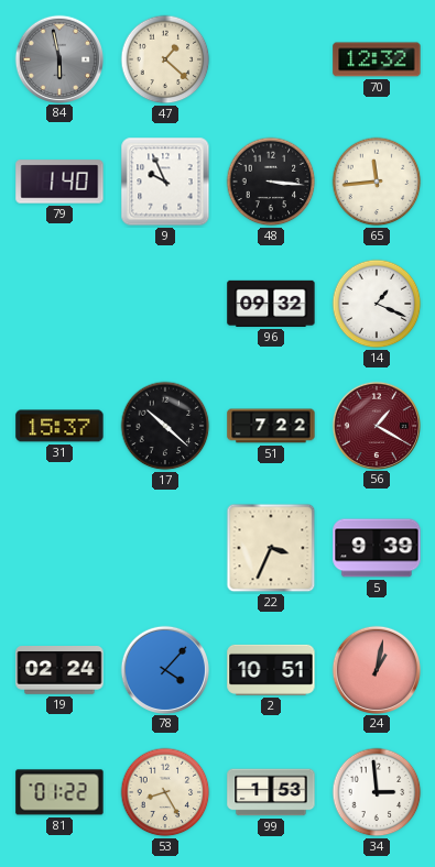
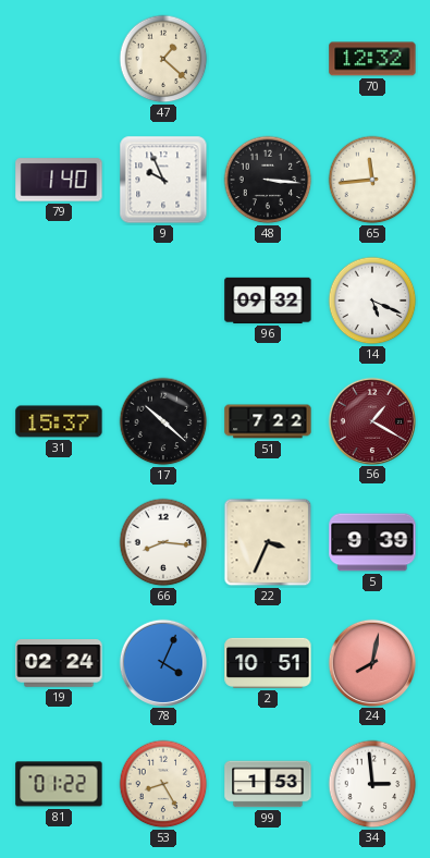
84: 5:58 -> none
14: 1:19 -> 5:19
66: none -> 8:16
78: 4:07 -> 4:04
24: 1:02 -> 8:02
